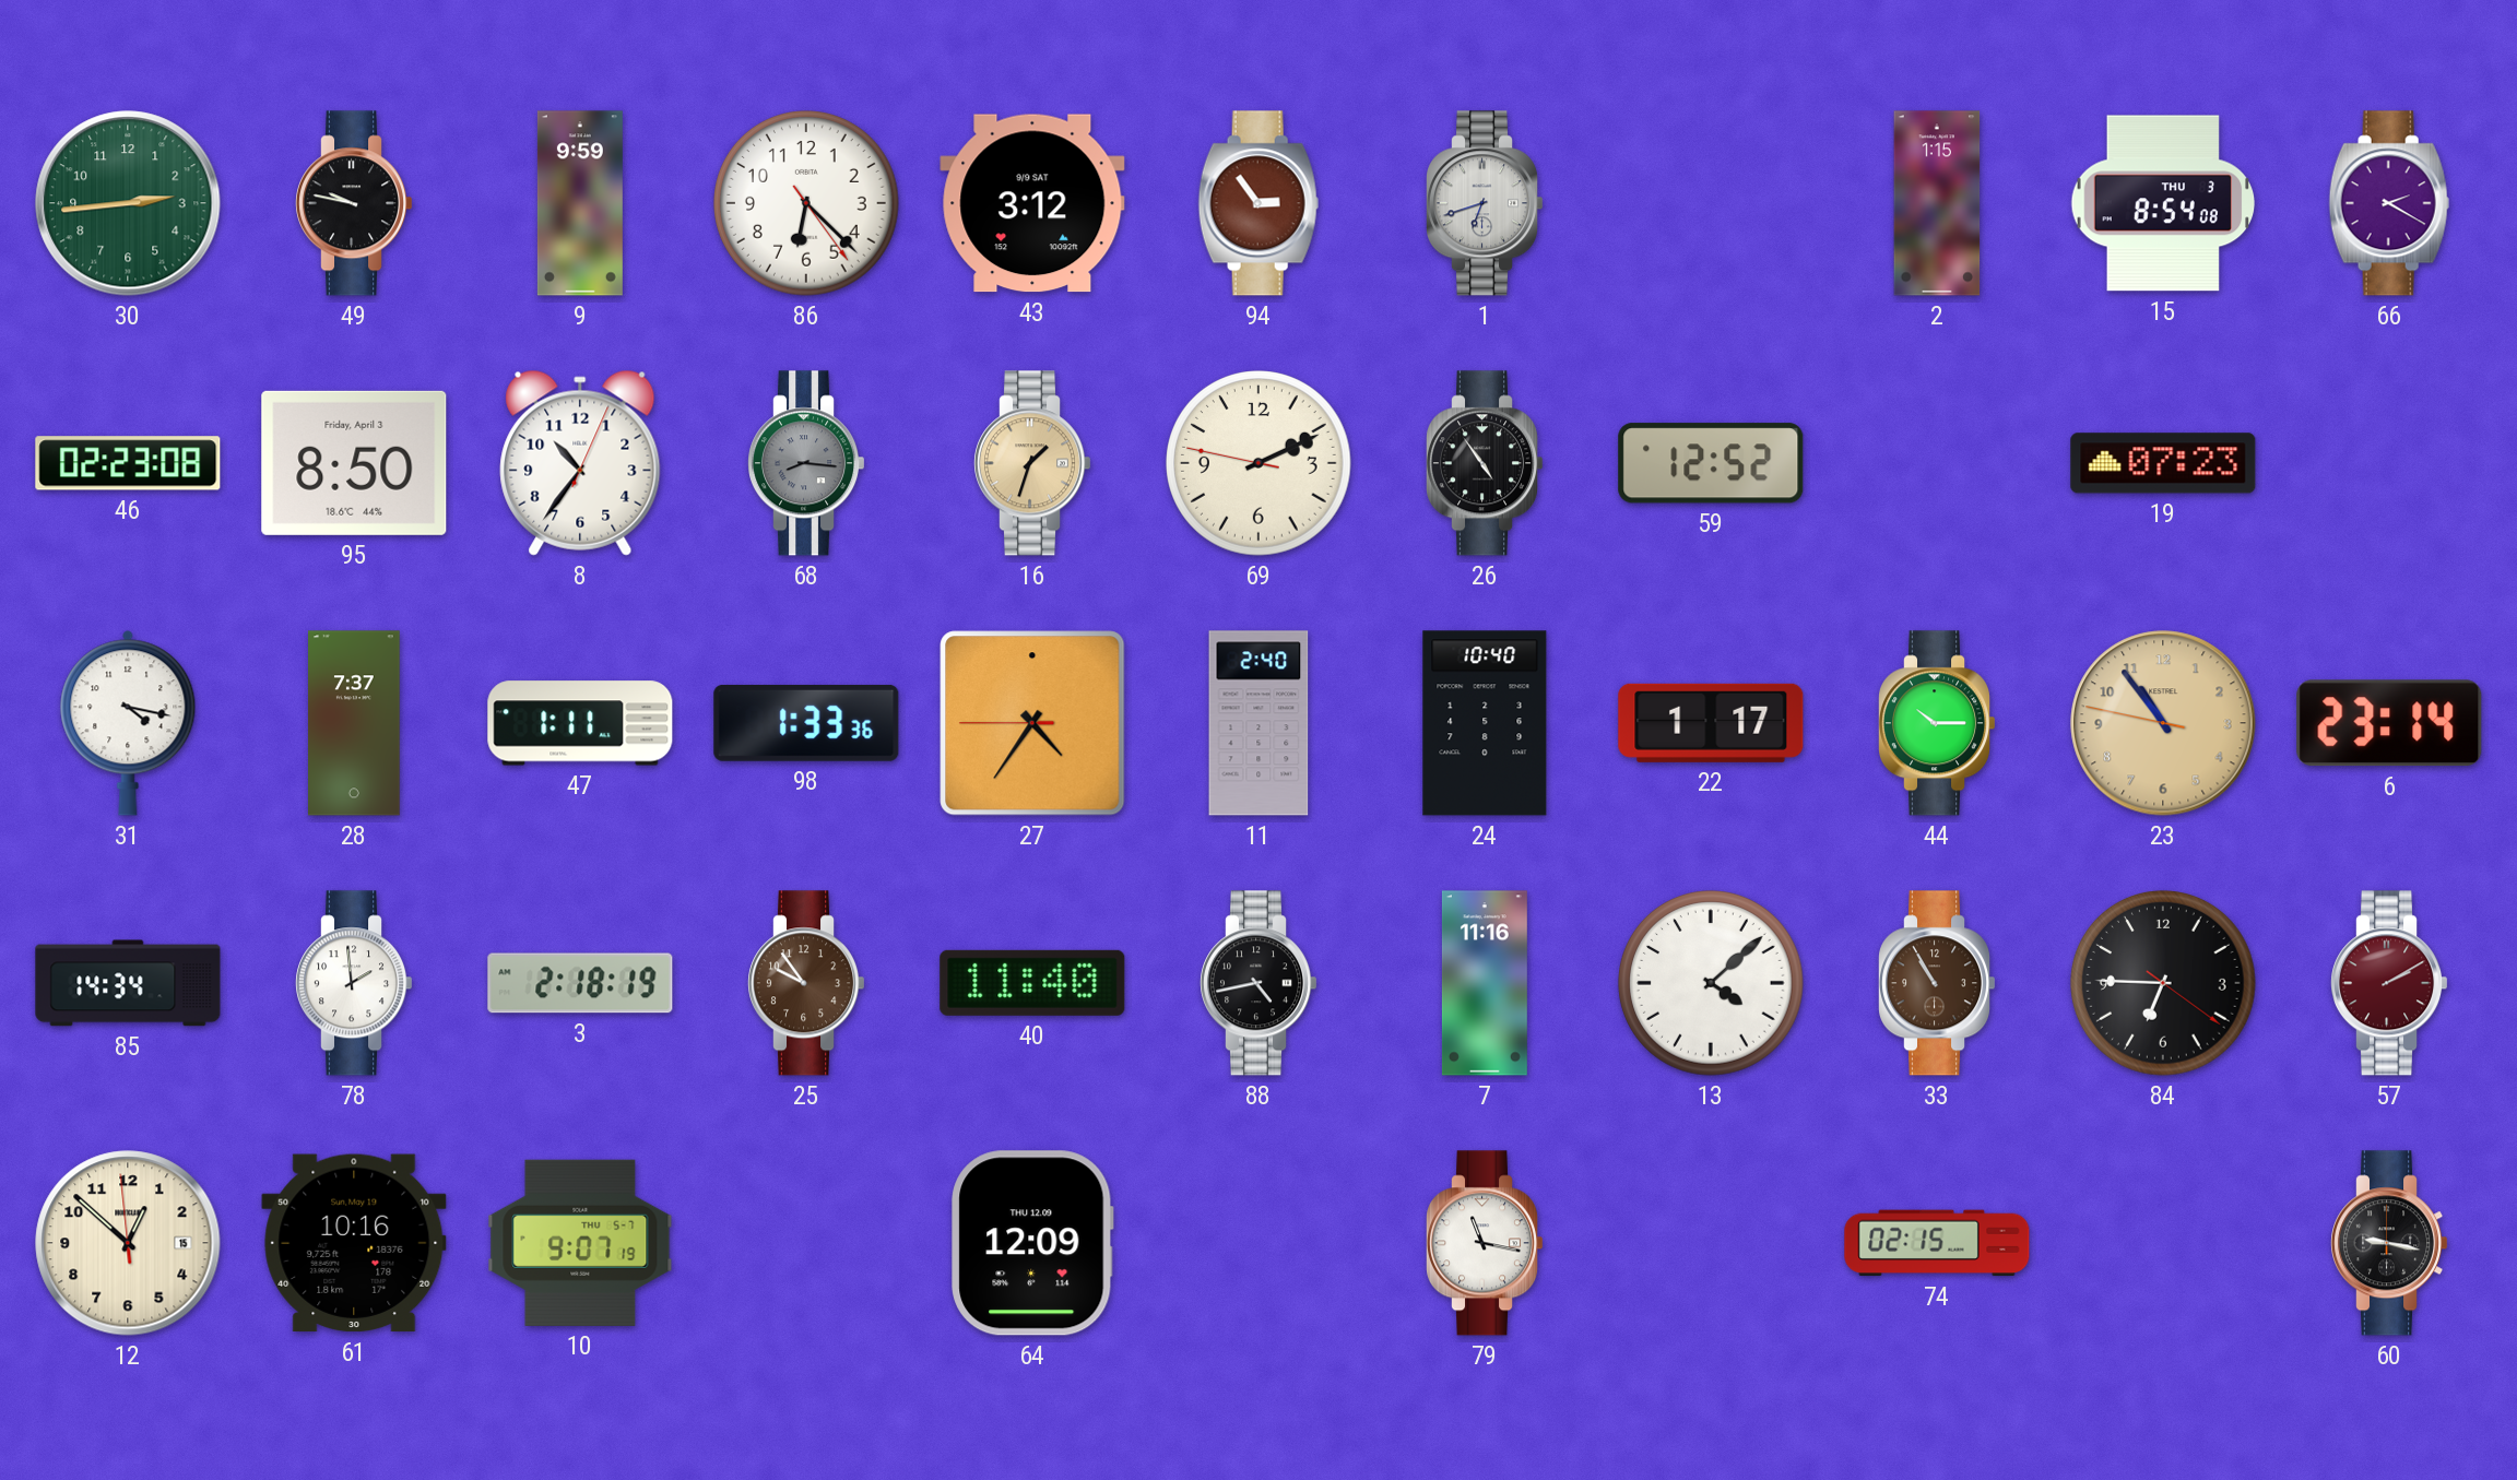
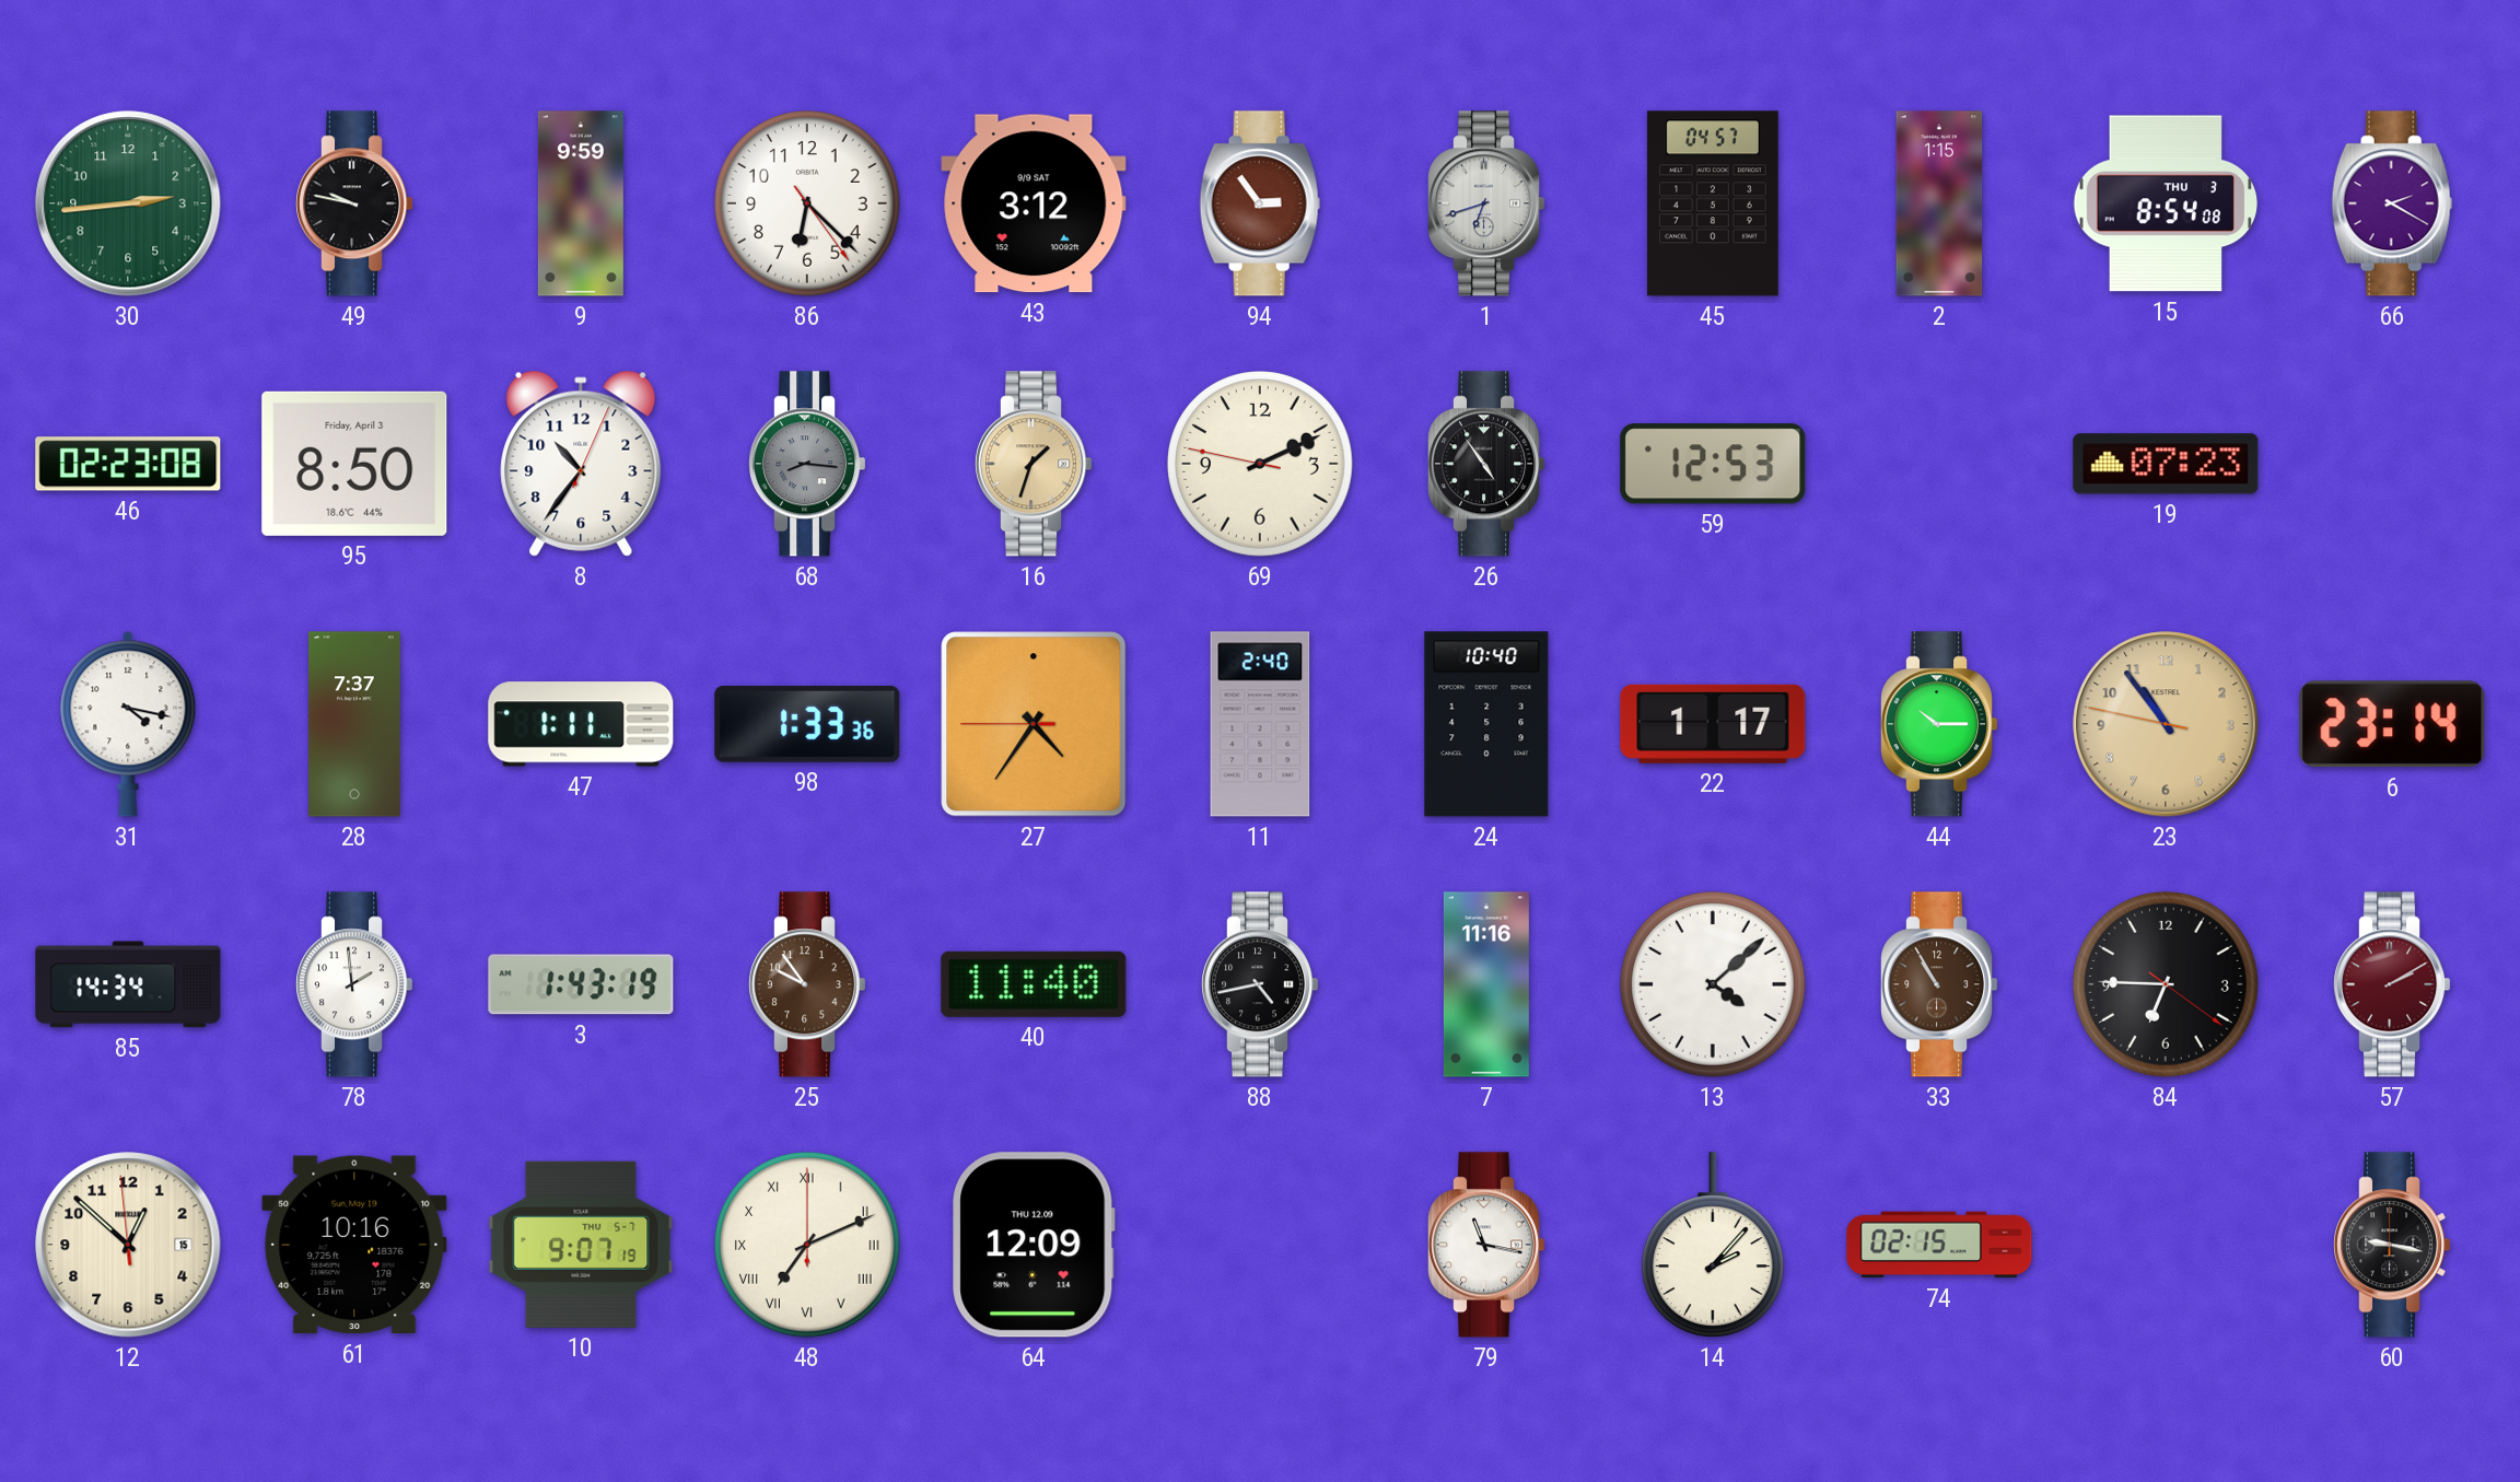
45: none -> 04:57
59: 12:52 -> 12:53
3: 2:18 -> 1:43
48: none -> 7:11
14: none -> 2:07
